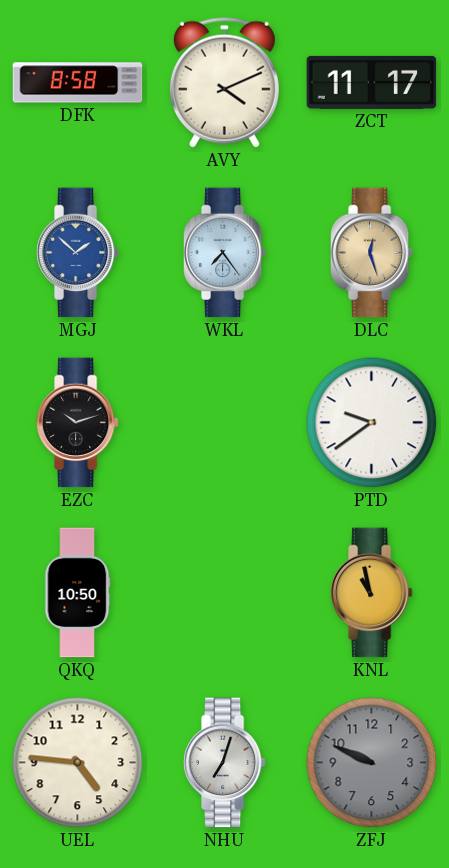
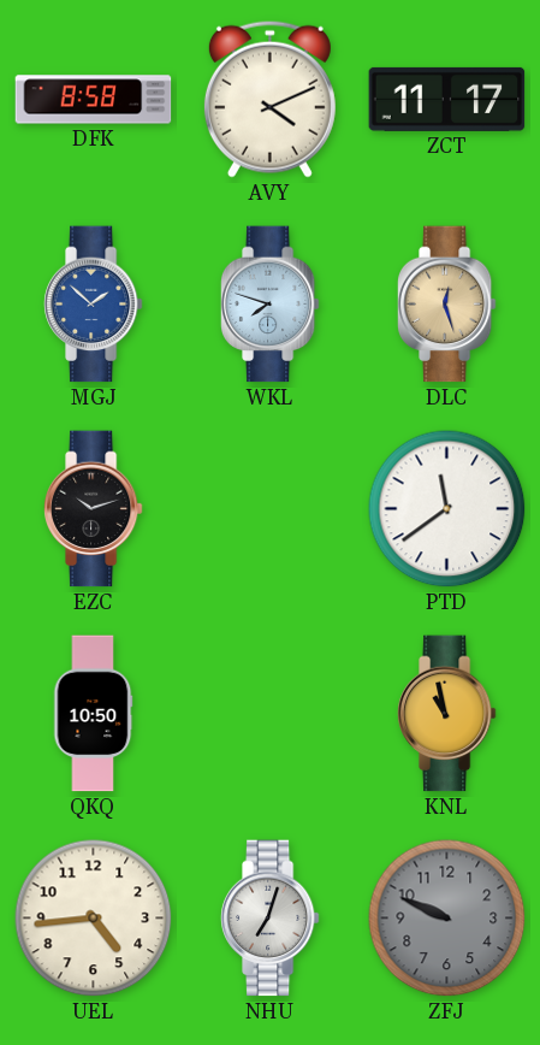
WKL: 7:24 -> 7:48
PTD: 9:39 -> 11:39
UEL: 4:46 -> 4:44
